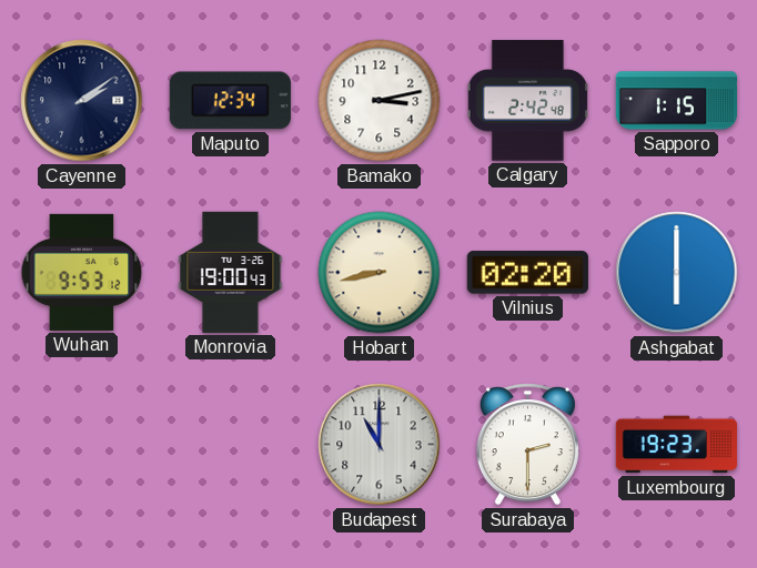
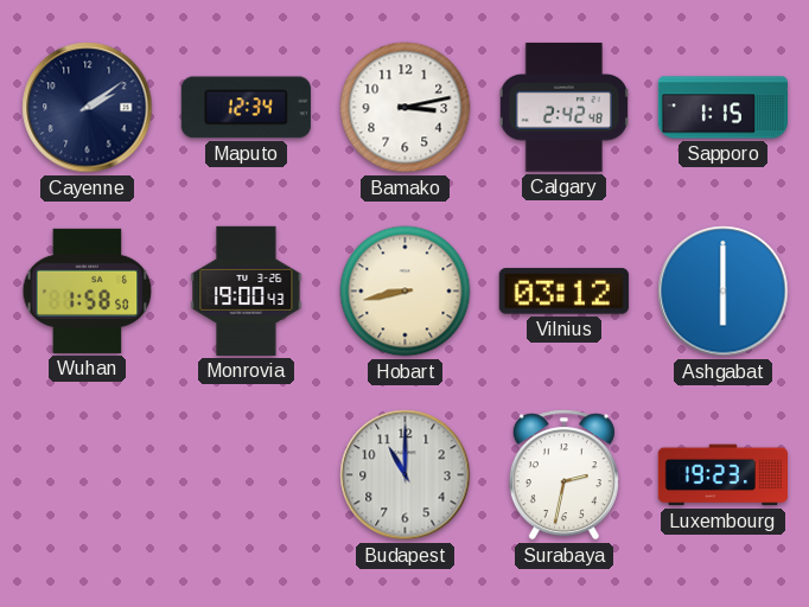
Wuhan: 9:53 -> 1:58
Vilnius: 02:20 -> 03:12
Surabaya: 2:30 -> 2:32
